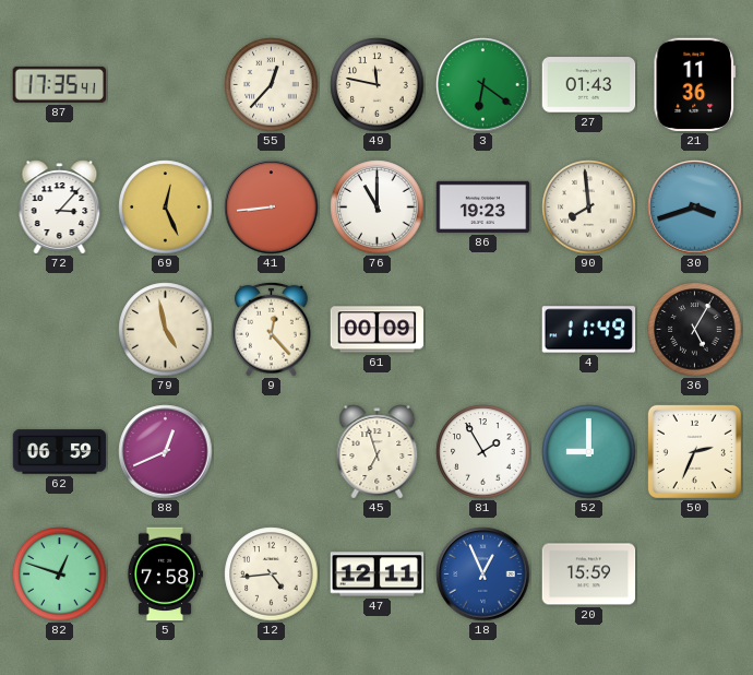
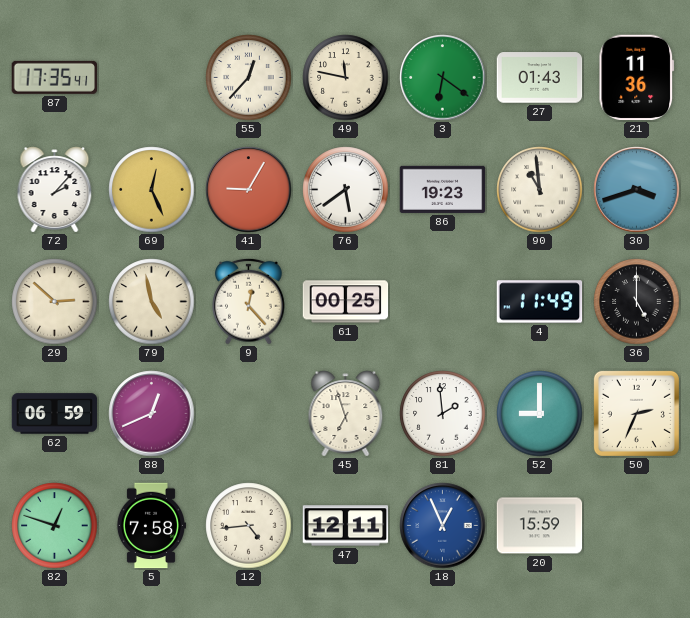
72: 3:07 -> 2:07
41: 8:44 -> 9:05
76: 11:00 -> 5:39
90: 7:59 -> 10:59
29: none -> 2:52
61: 00:09 -> 00:25
36: 5:05 -> 5:00
81: 1:55 -> 1:59
